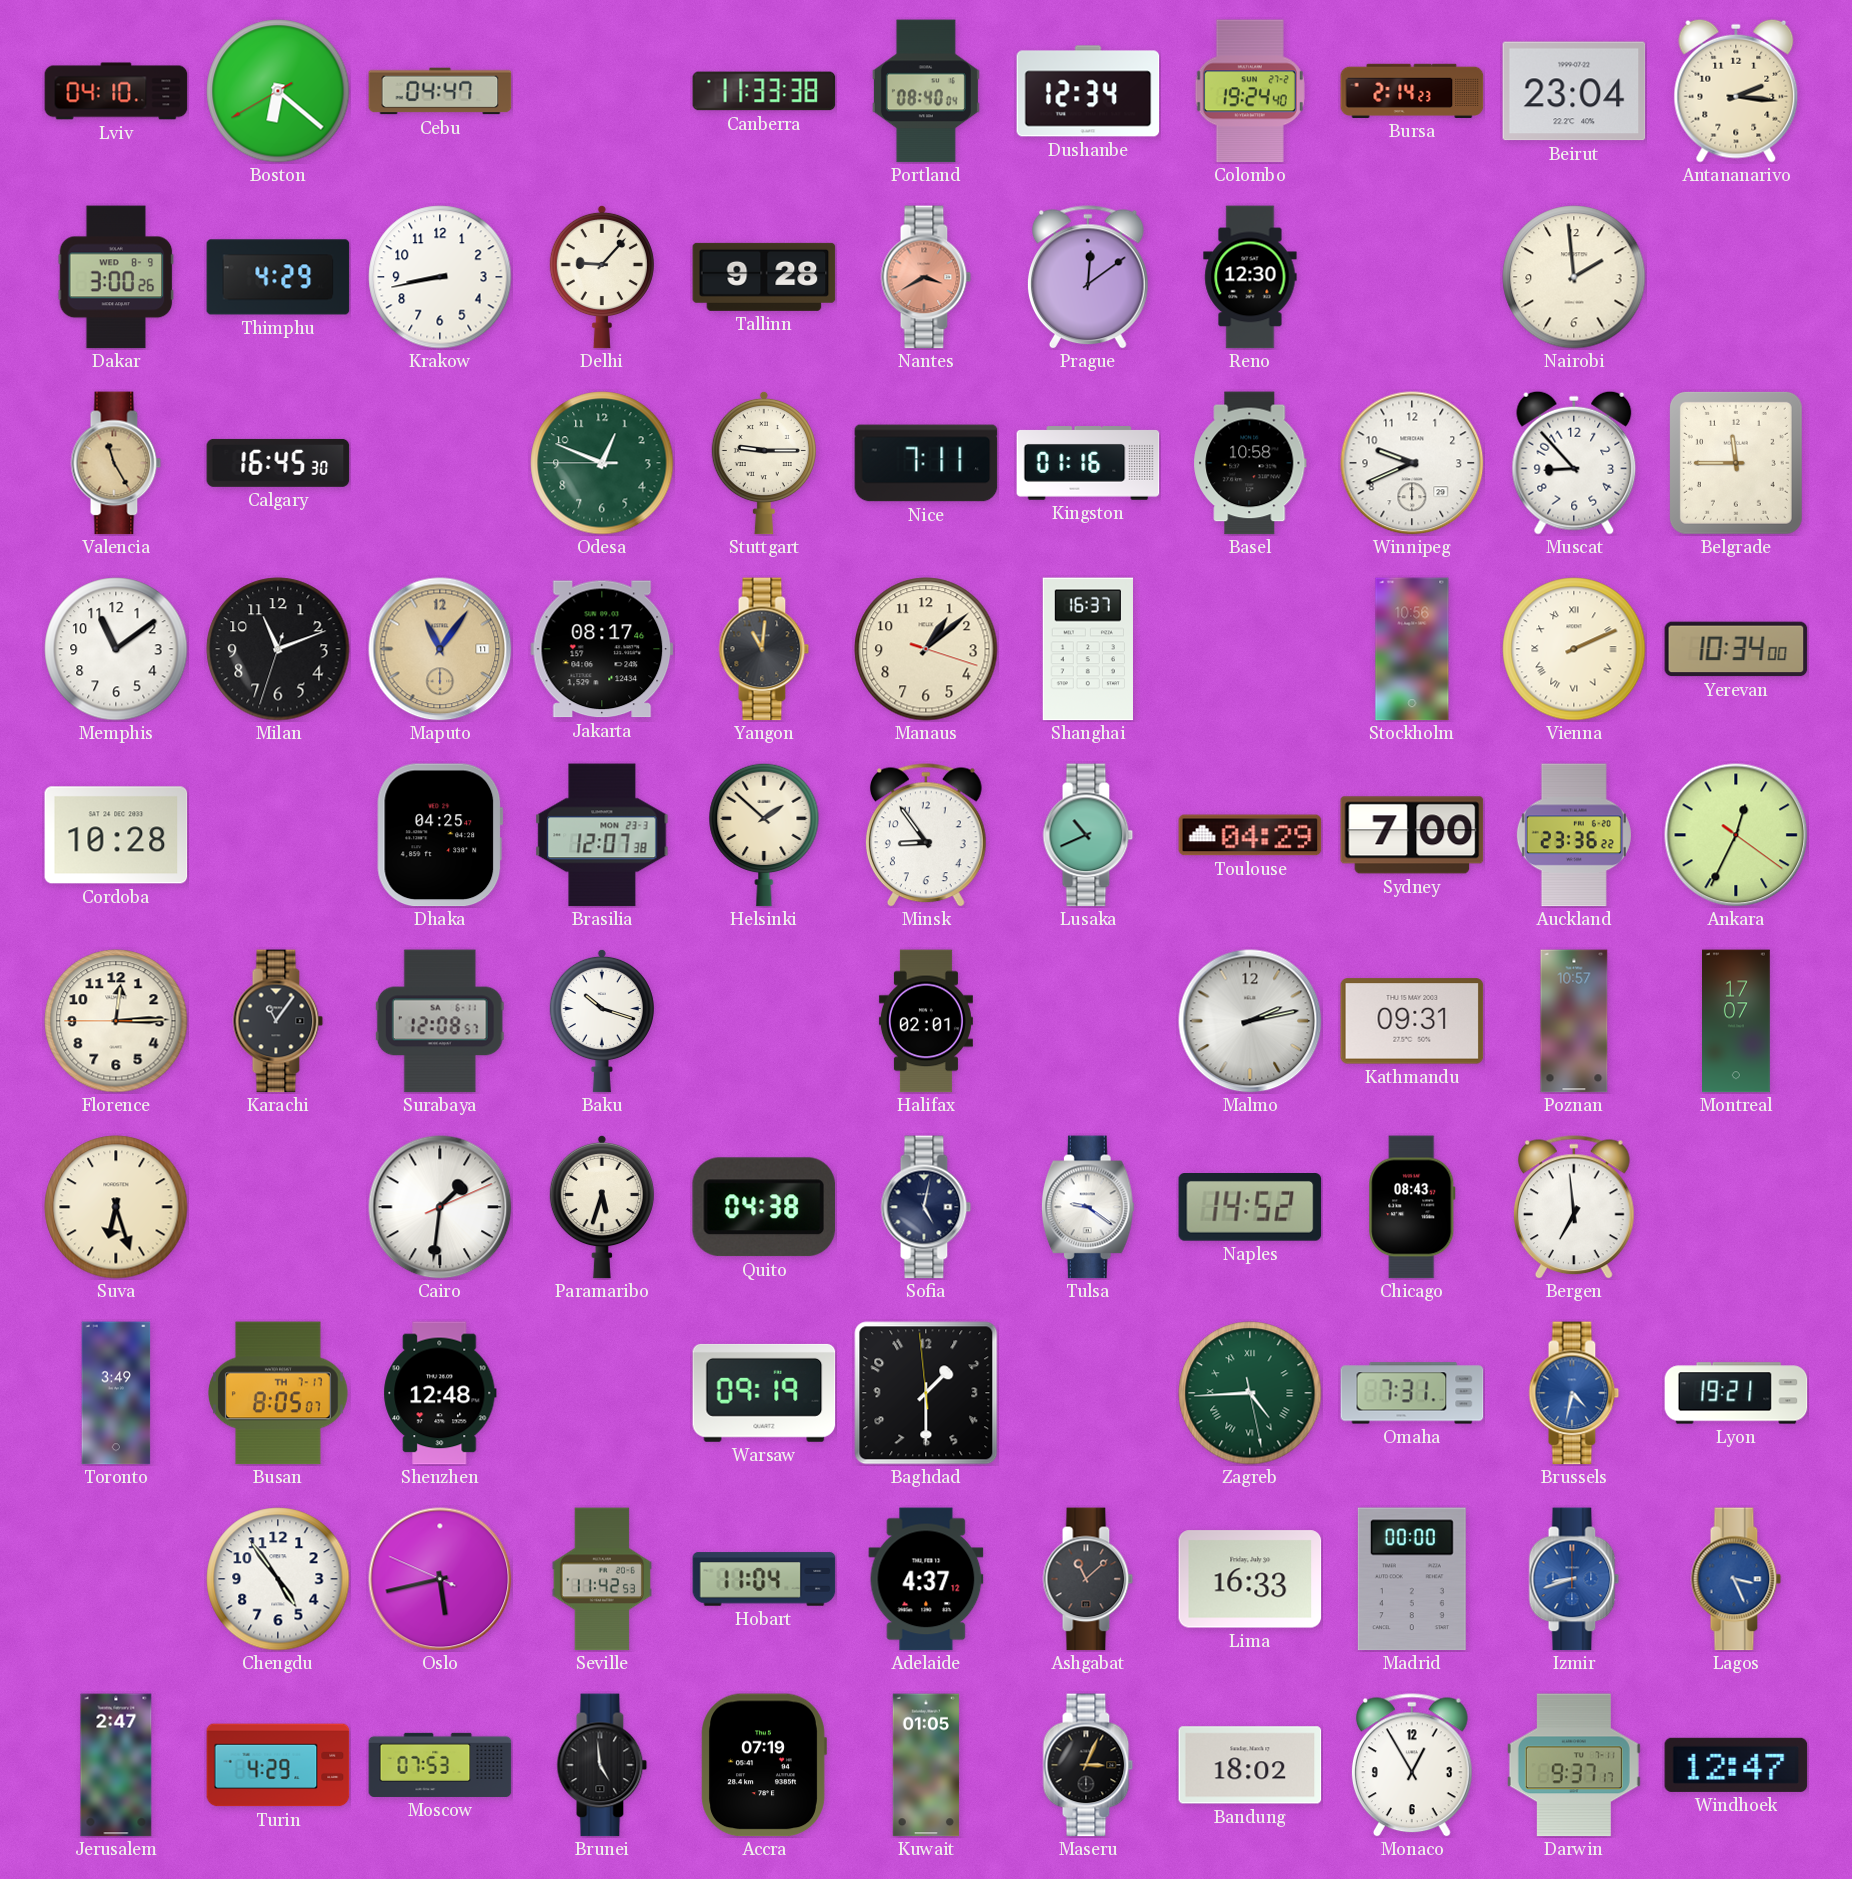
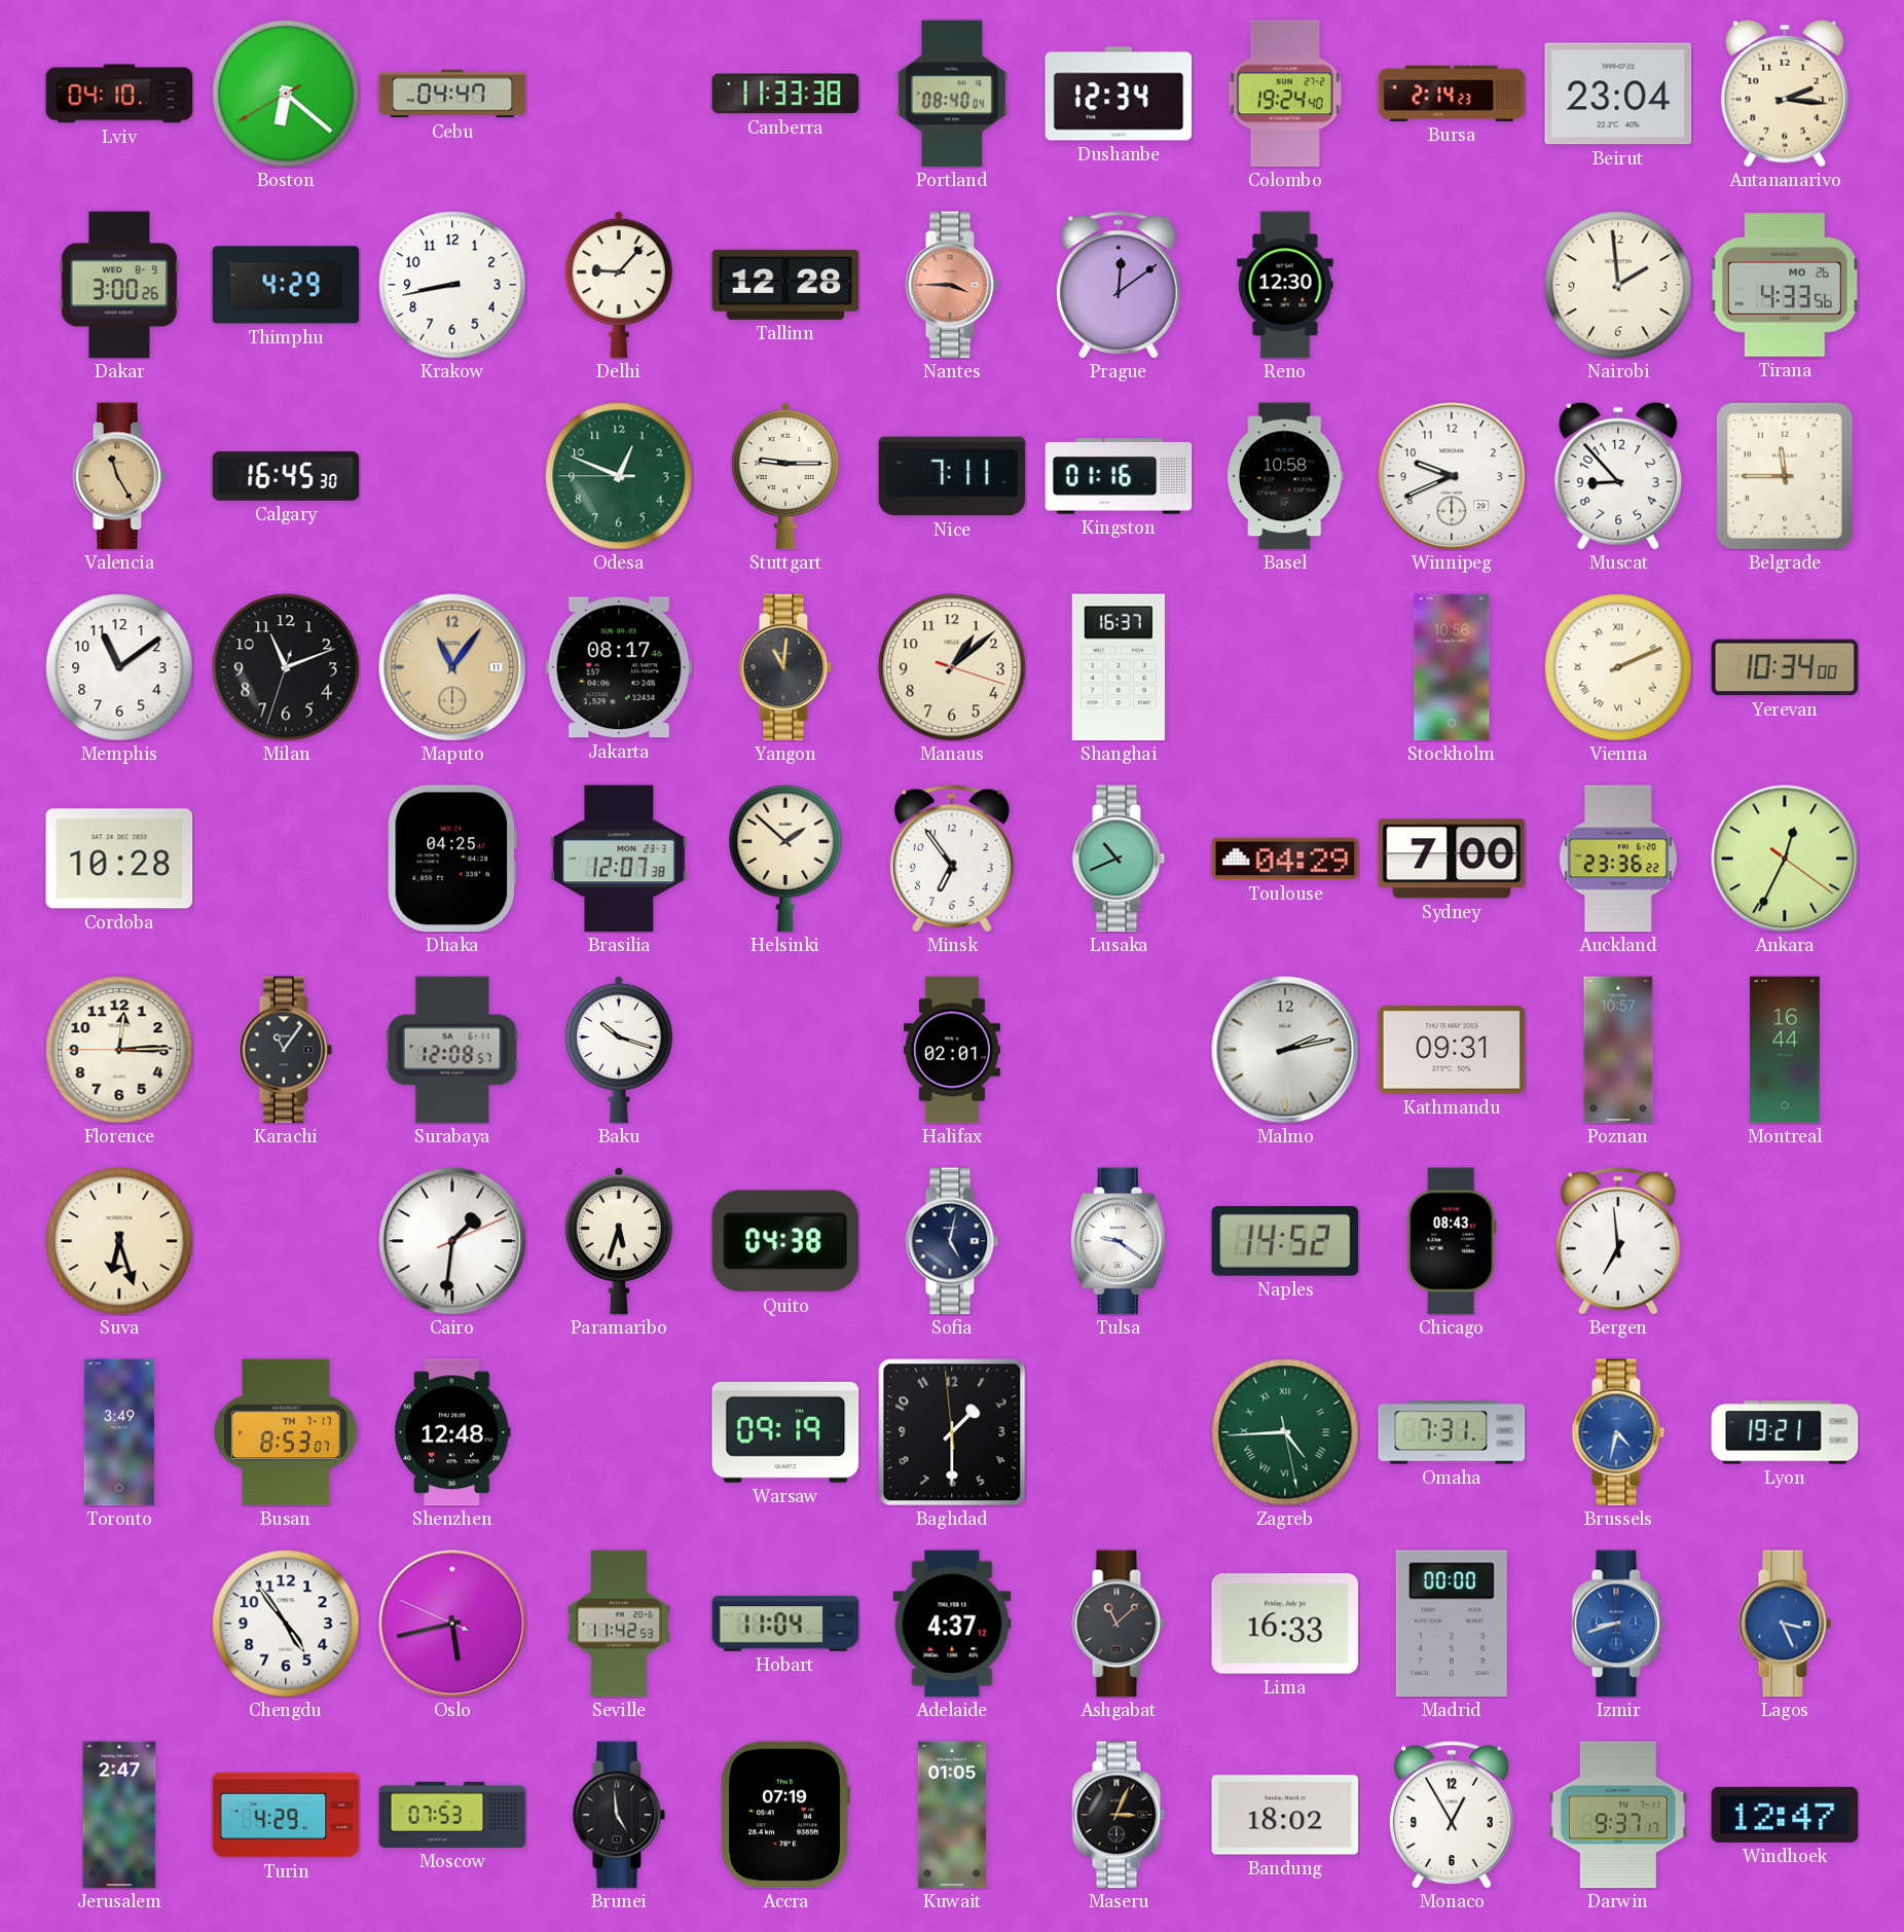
Tallinn: 9:28 -> 12:28
Nantes: 3:40 -> 3:45
Tirana: none -> 4:33
Minsk: 8:54 -> 6:54
Montreal: 17:07 -> 16:44
Busan: 8:05 -> 8:53
